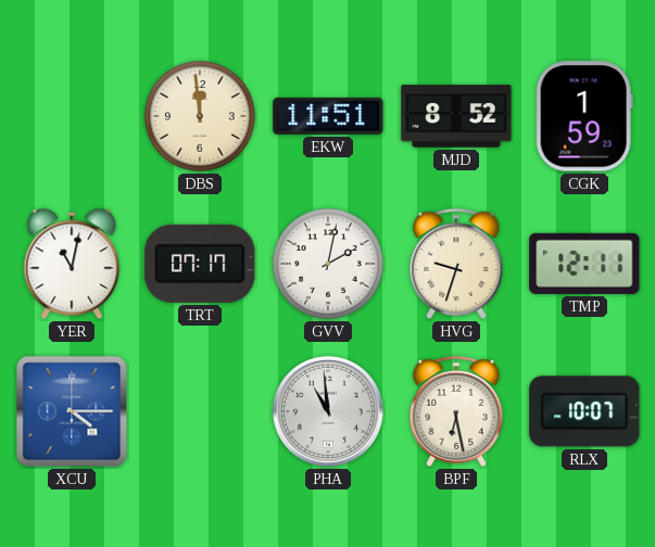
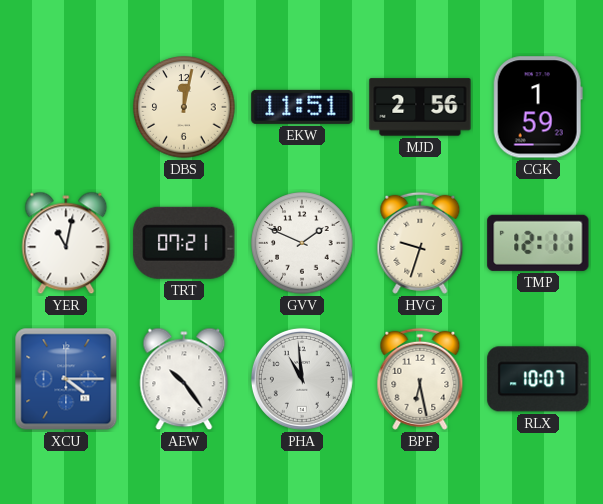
DBS: 11:59 -> 12:02
MJD: 8:52 -> 2:56
TRT: 07:17 -> 07:21
GVV: 2:02 -> 1:49
AEW: none -> 10:24
